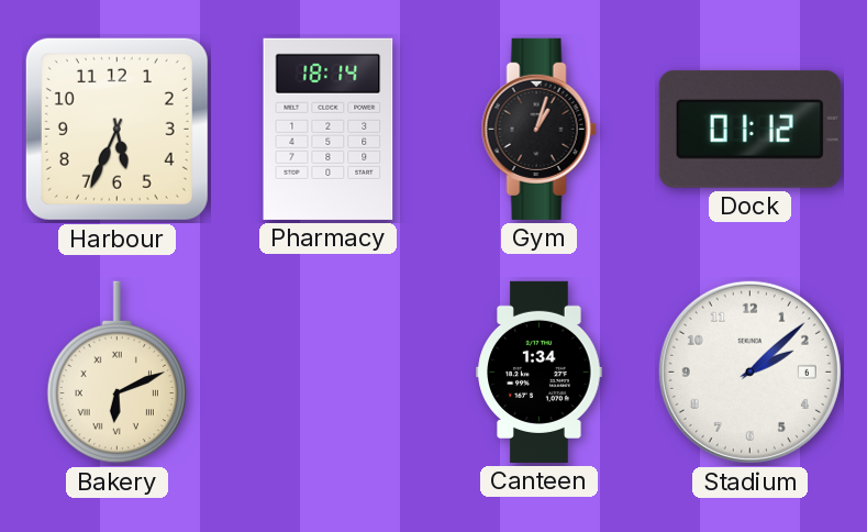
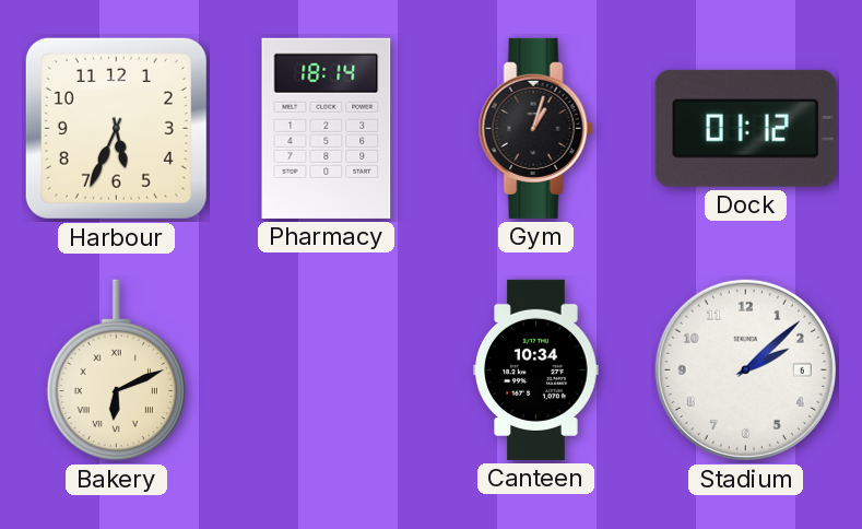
Canteen: 1:34 -> 10:34
